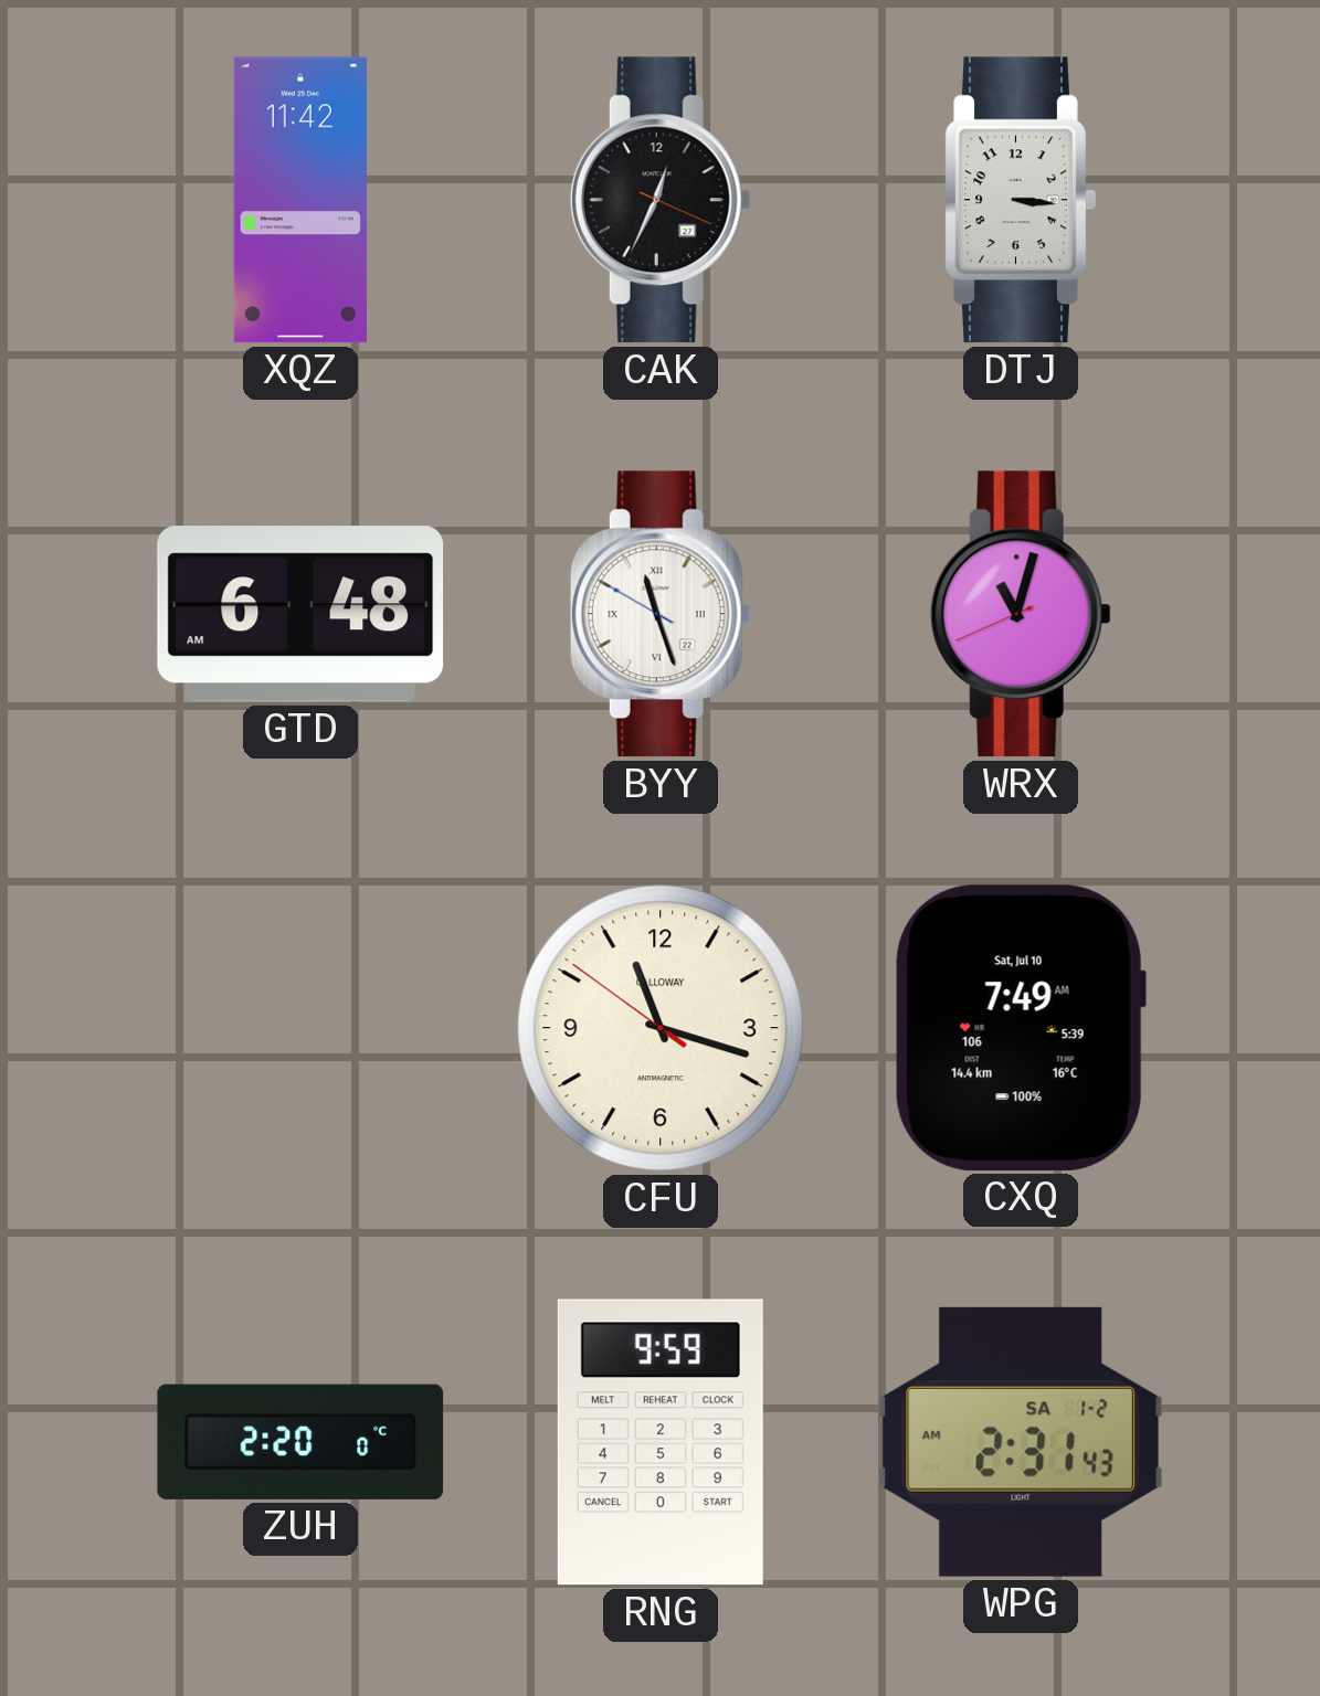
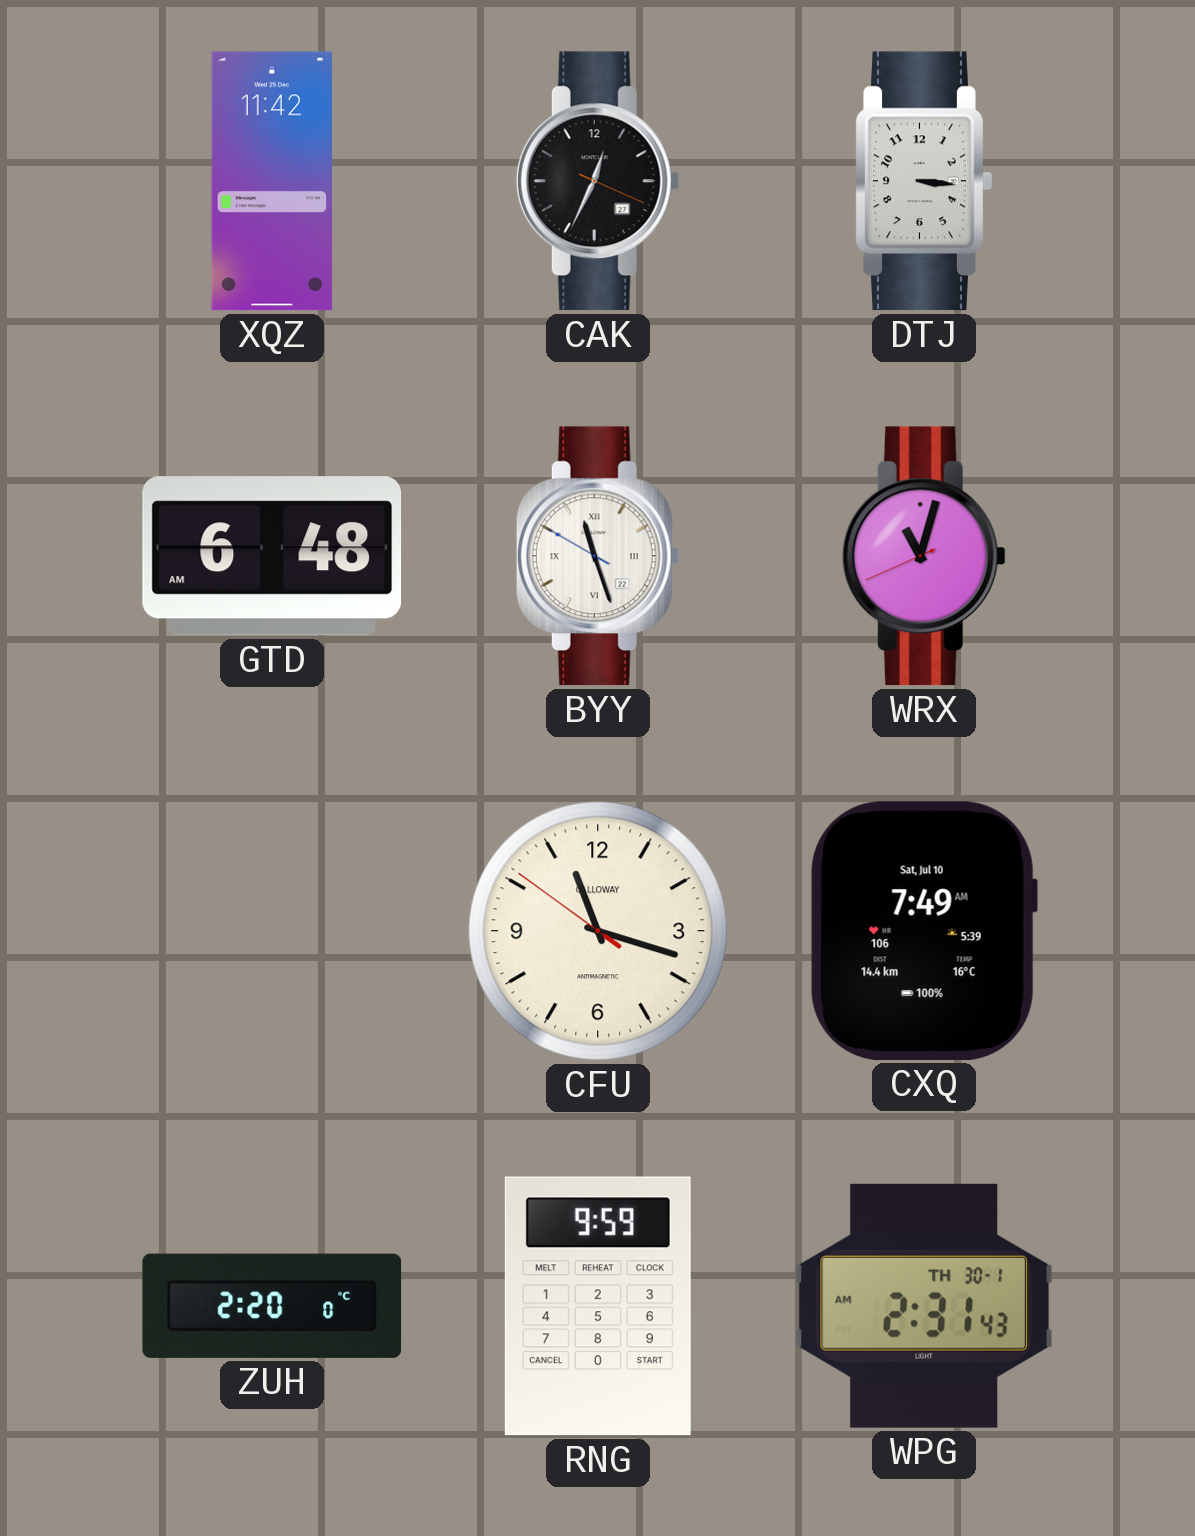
WPG date: SA 1-2 -> TH 30-1
